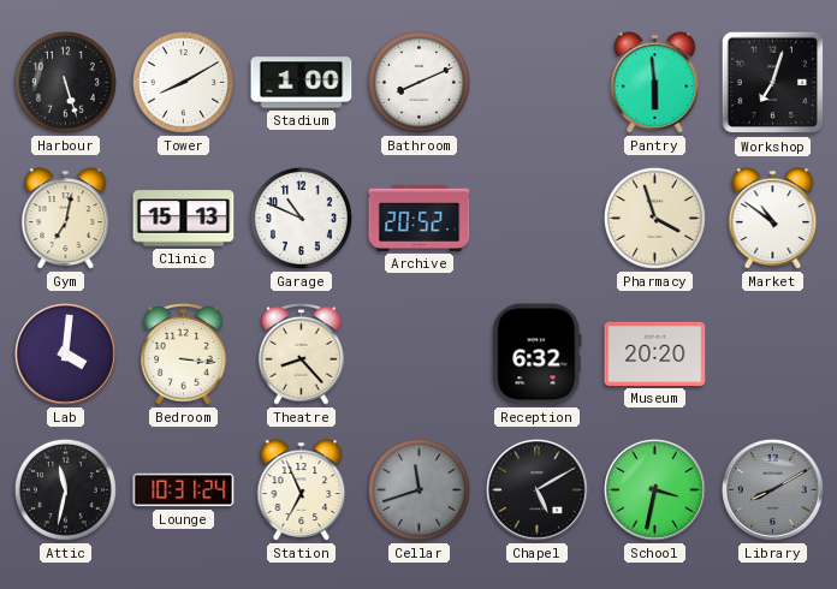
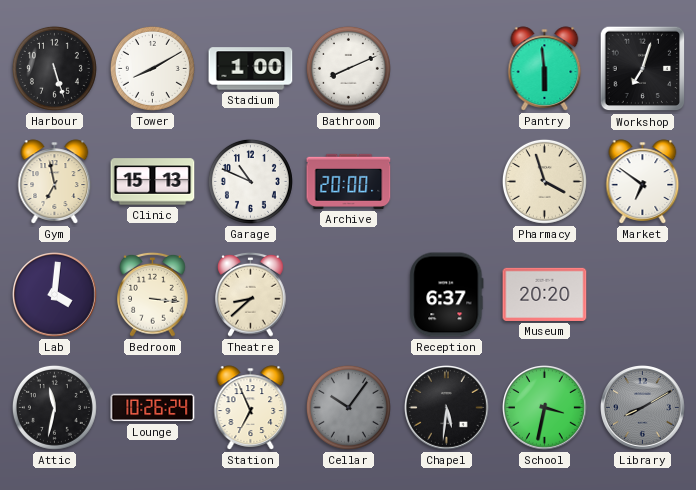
Gym: 7:02 -> 6:58
Archive: 20:52 -> 20:00
Market: 10:51 -> 6:51
Theatre: 8:23 -> 8:38
Reception: 6:32 -> 6:37
Lounge: 10:31 -> 10:26
Cellar: 11:42 -> 10:06
Chapel: 5:10 -> 5:31
